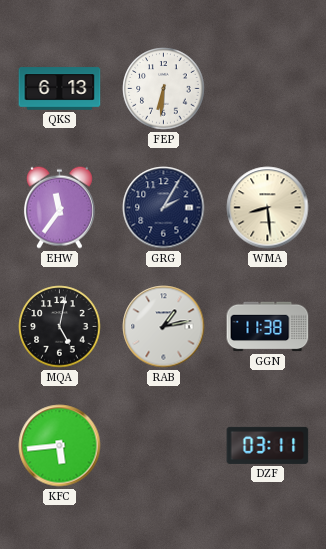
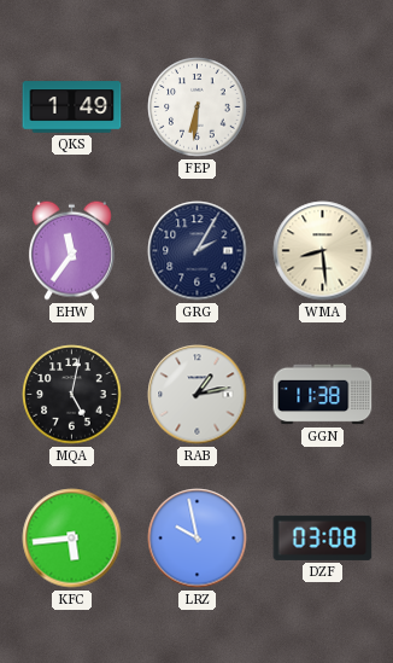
QKS: 6:13 -> 1:49
LRZ: none -> 9:58
DZF: 03:11 -> 03:08
